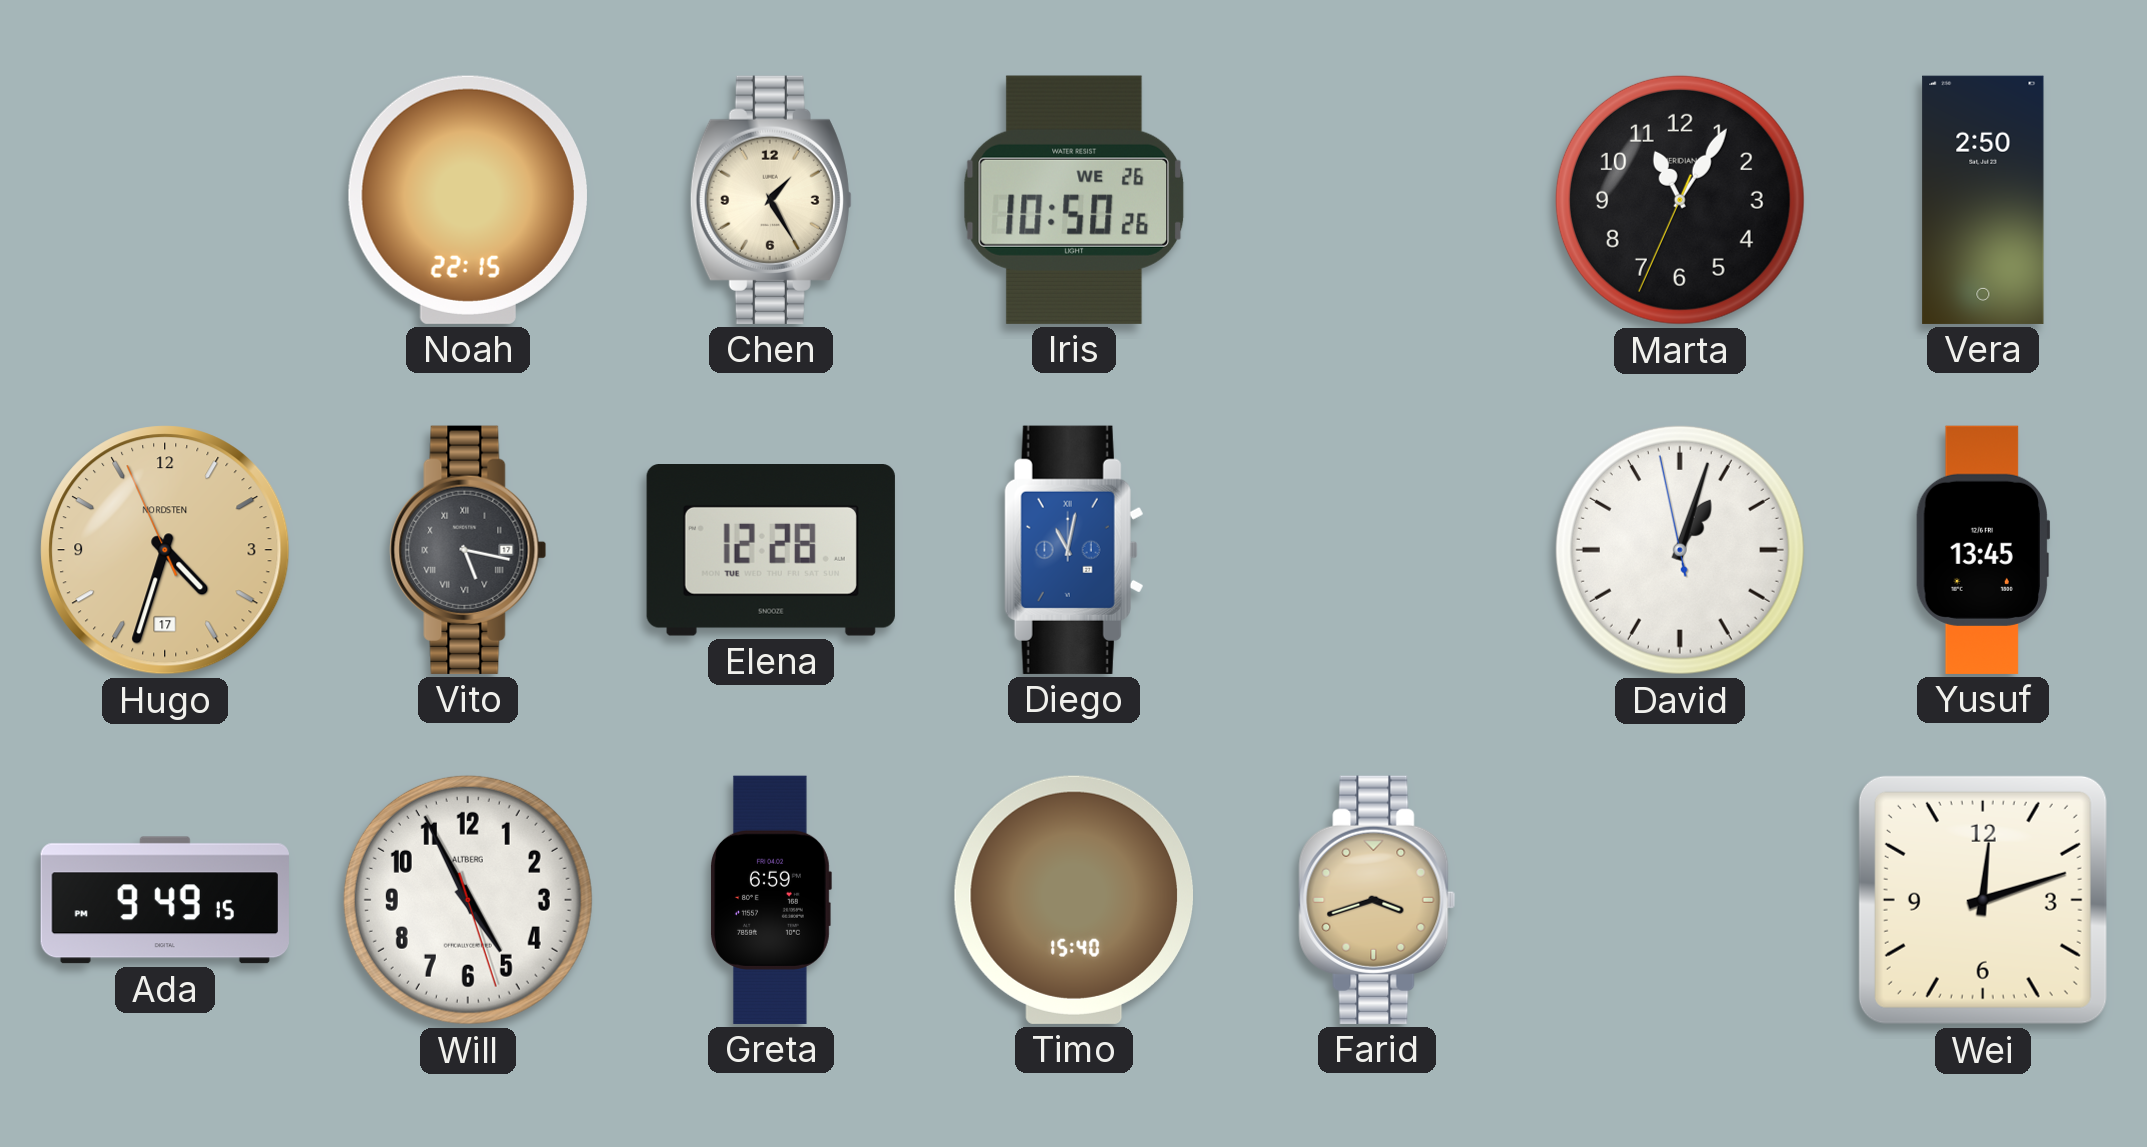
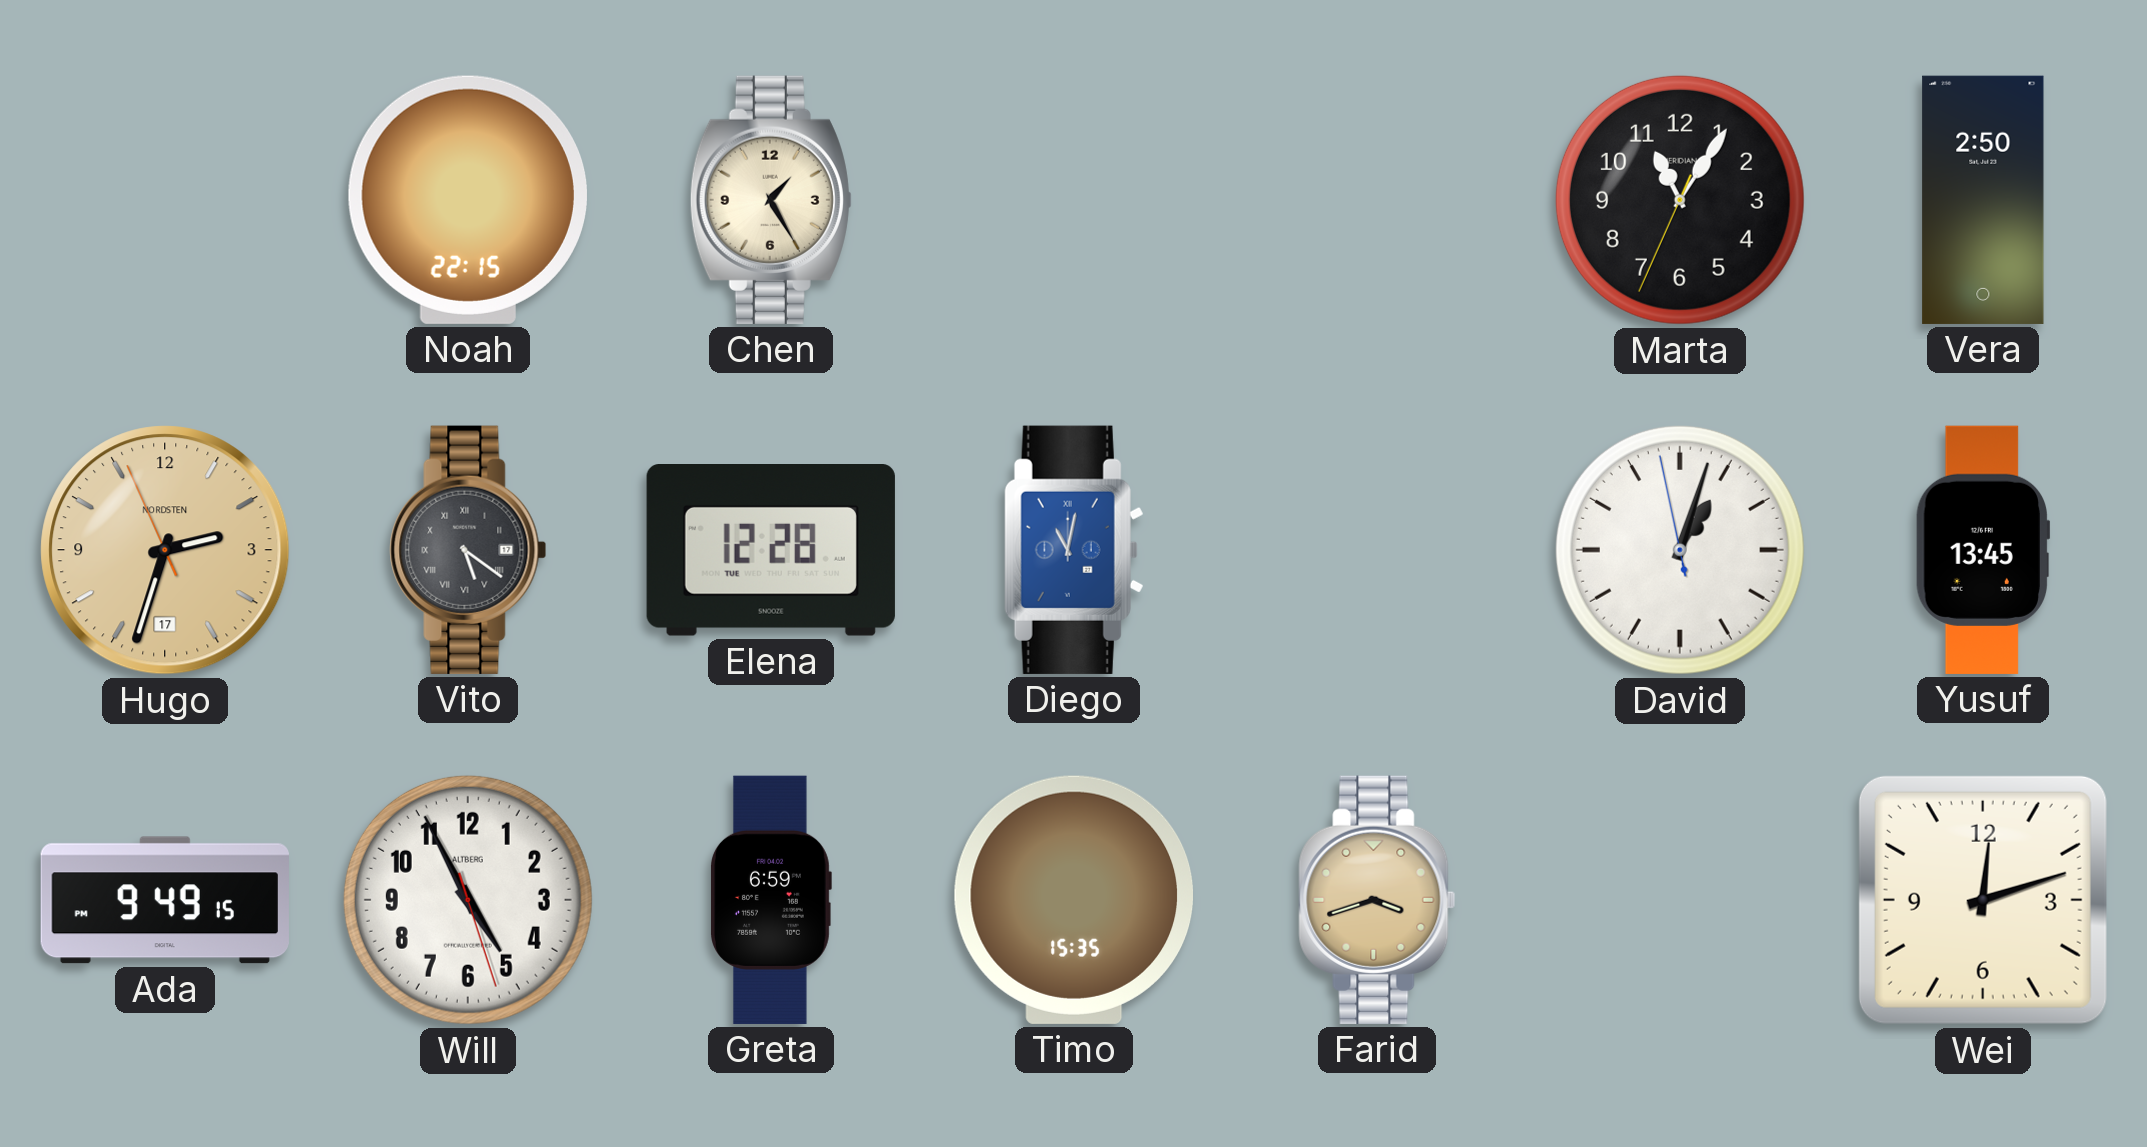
Iris: 10:50 -> none
Hugo: 4:32 -> 2:32
Vito: 5:17 -> 5:21
Timo: 15:40 -> 15:35
